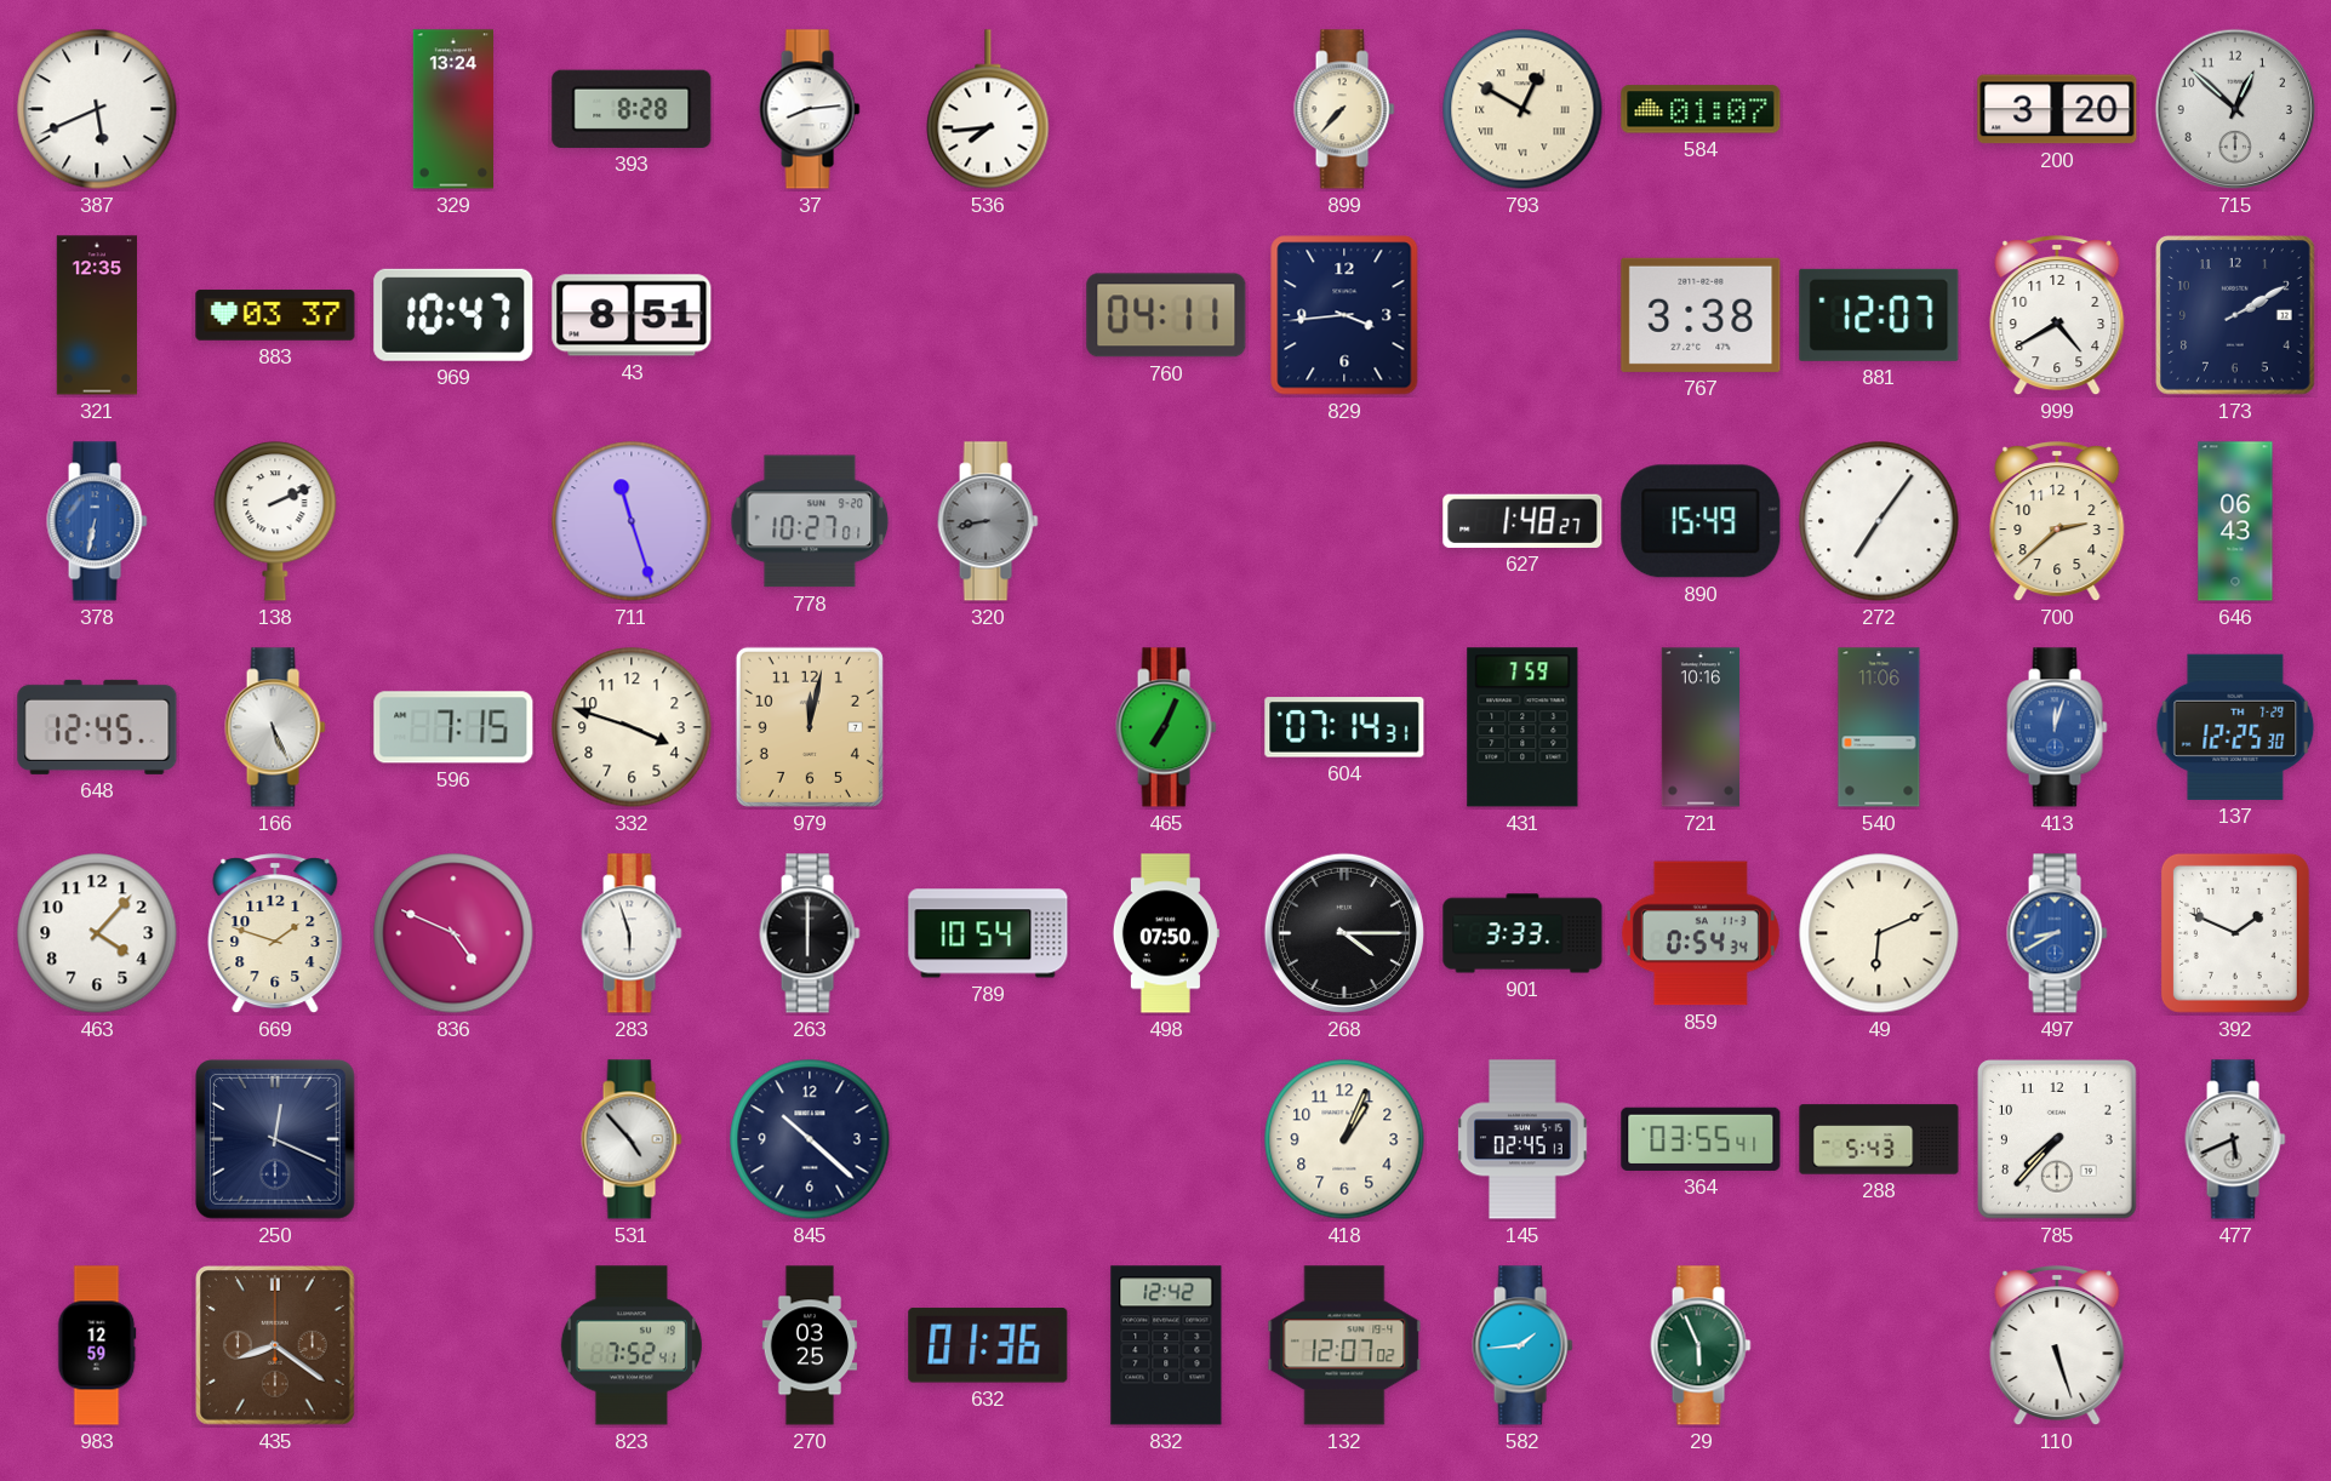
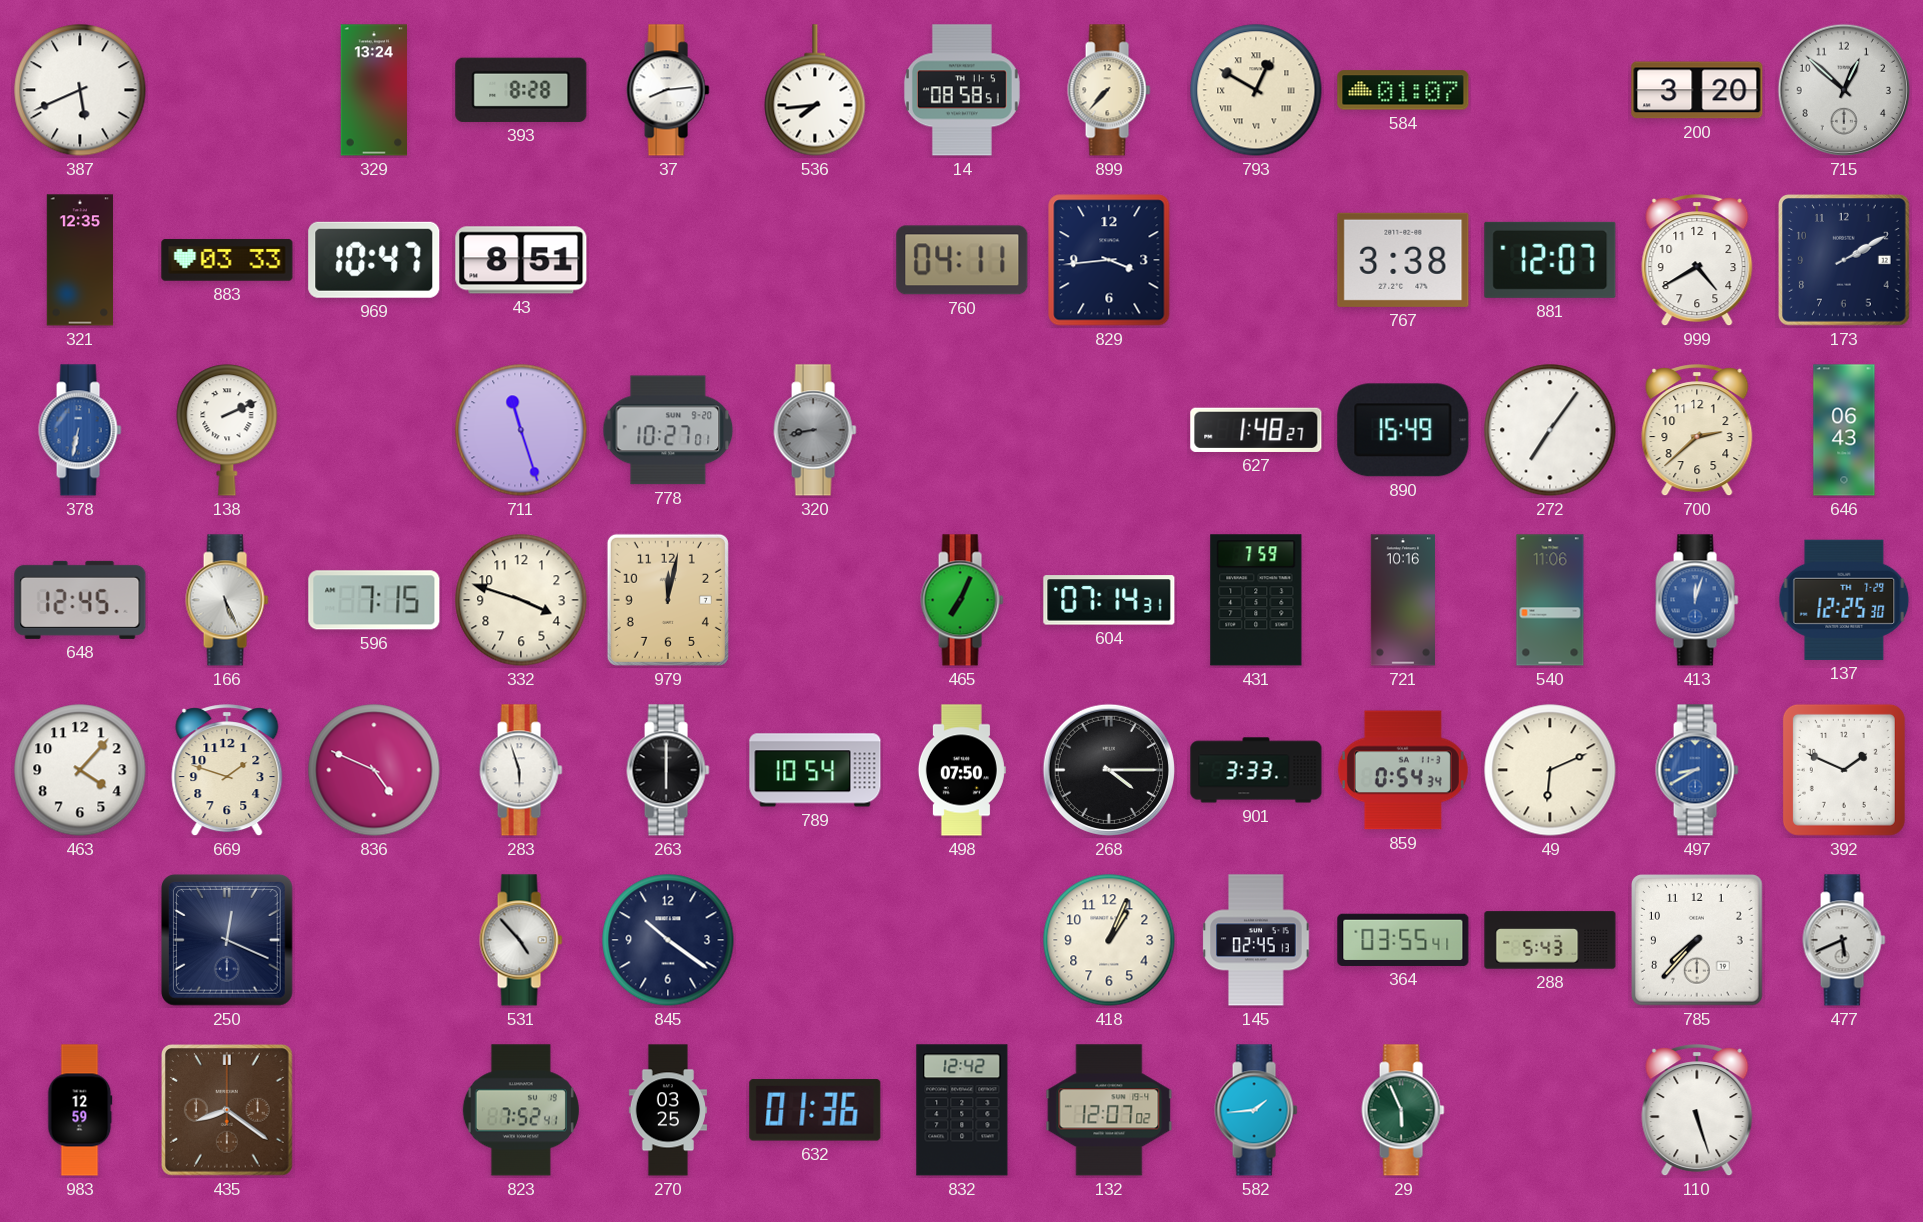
14: none -> 08:58
883: 03:37 -> 03:33
845: 10:22 -> 10:21
